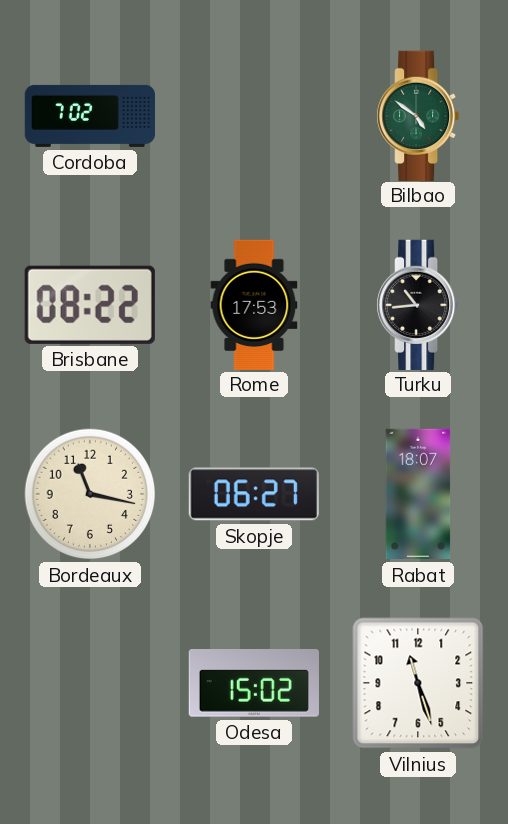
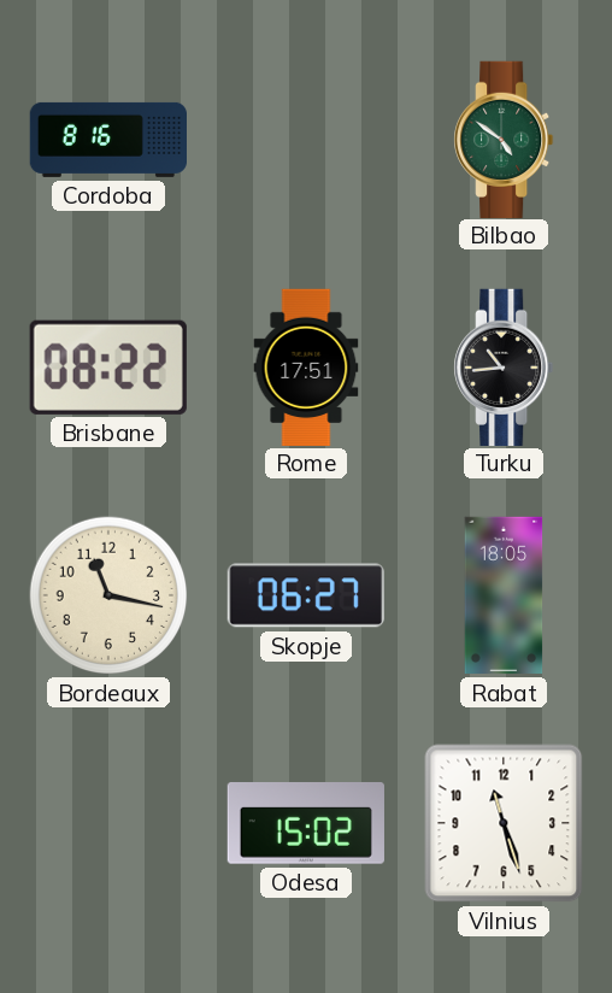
Cordoba: 7:02 -> 8:16
Rome: 17:53 -> 17:51
Rabat: 18:07 -> 18:05
